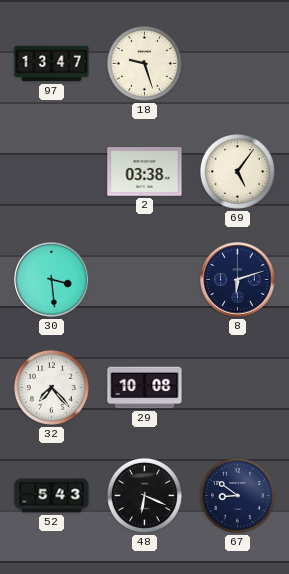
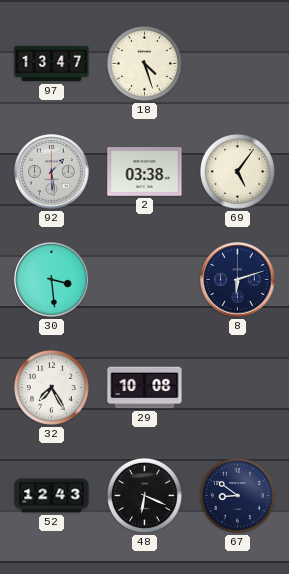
18: 9:27 -> 4:27
92: none -> 1:29
32: 7:23 -> 7:25
52: 5:43 -> 12:43
